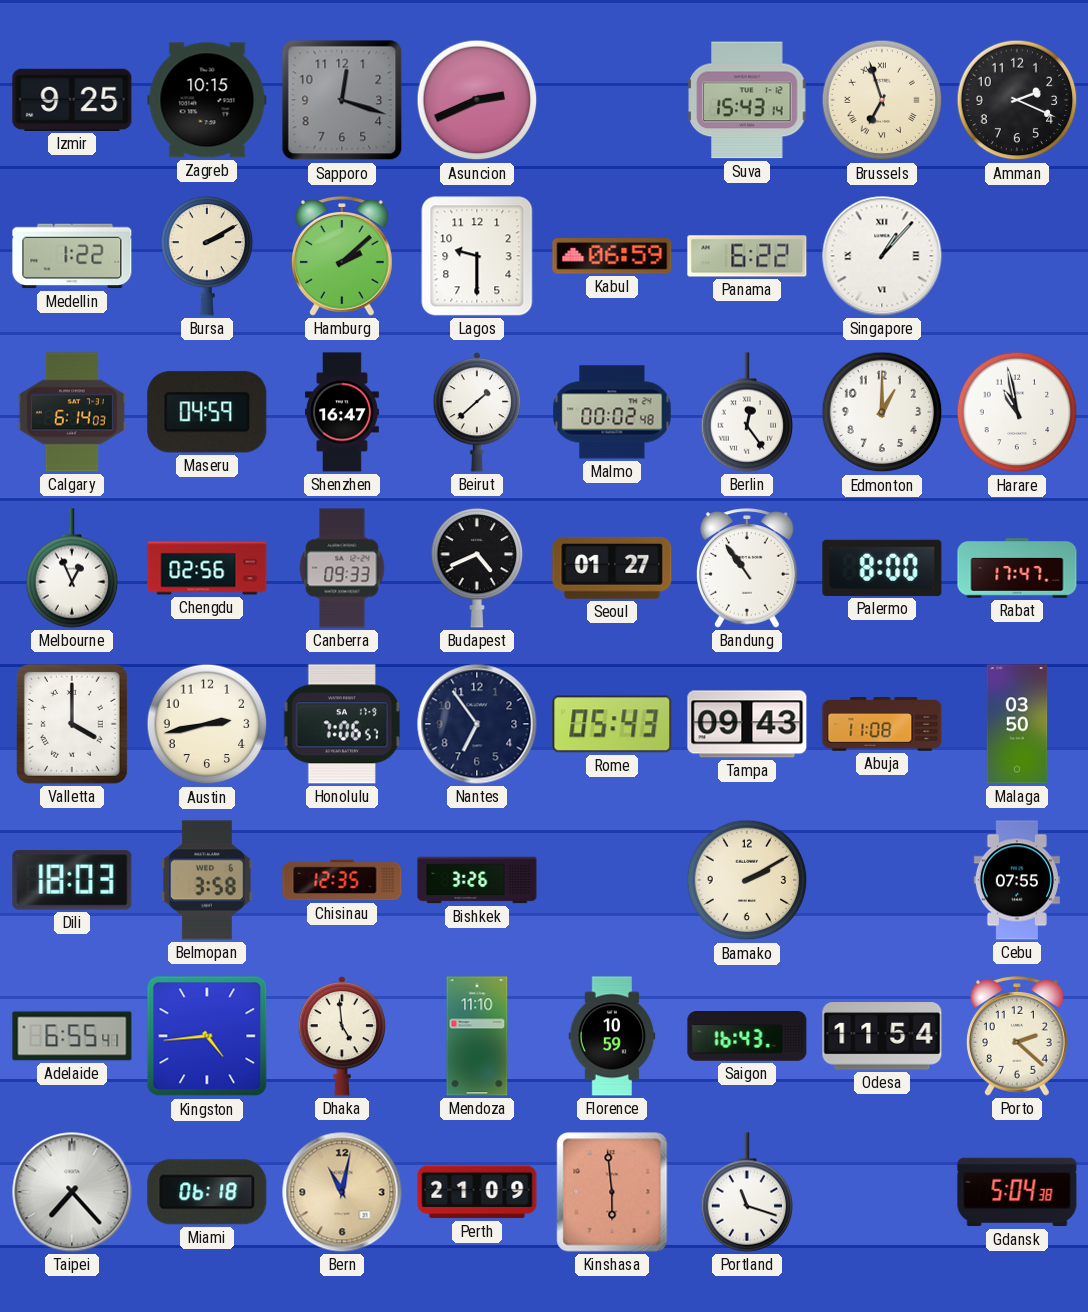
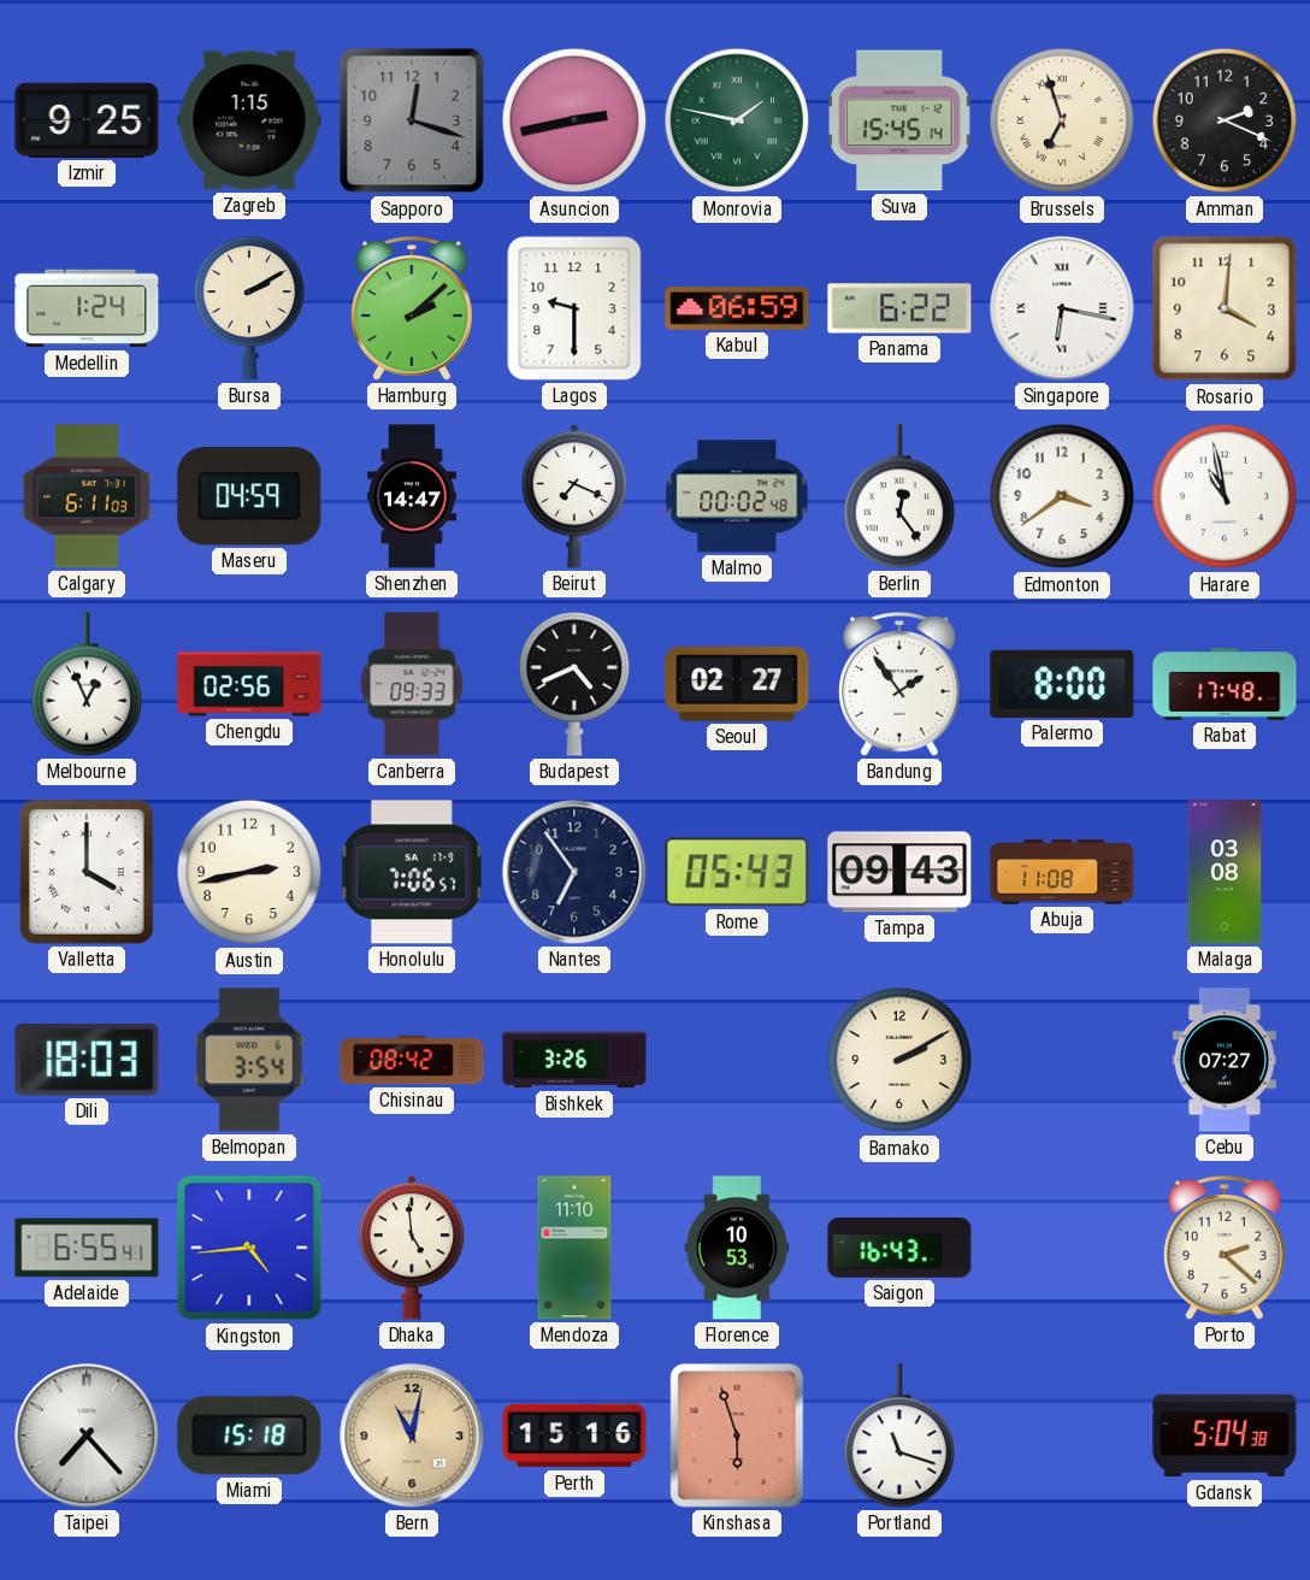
Zagreb: 10:15 -> 1:15
Asuncion: 2:41 -> 2:43
Monrovia: none -> 1:47
Suva: 15:43 -> 15:45
Medellin: 1:22 -> 1:24
Singapore: 1:07 -> 6:17
Rosario: none -> 4:01
Calgary: 6:14 -> 6:11
Shenzhen: 16:47 -> 14:47
Beirut: 1:38 -> 7:19
Edmonton: 1:00 -> 3:39
Seoul: 01:27 -> 02:27
Bandung: 10:54 -> 1:54
Rabat: 17:47 -> 17:48
Malaga: 03:50 -> 03:08
Belmopan: 3:58 -> 3:54
Chisinau: 12:35 -> 08:42
Cebu: 07:55 -> 07:27
Florence: 10:59 -> 10:53
Odesa: 11:54 -> none
Miami: 06:18 -> 15:18
Perth: 21:09 -> 15:16
Kinshasa: 5:59 -> 5:57
